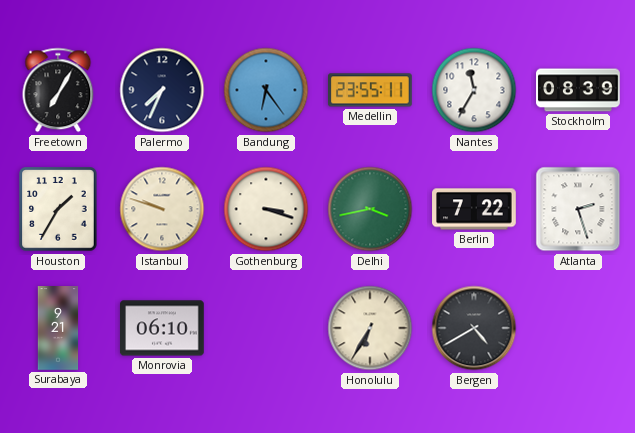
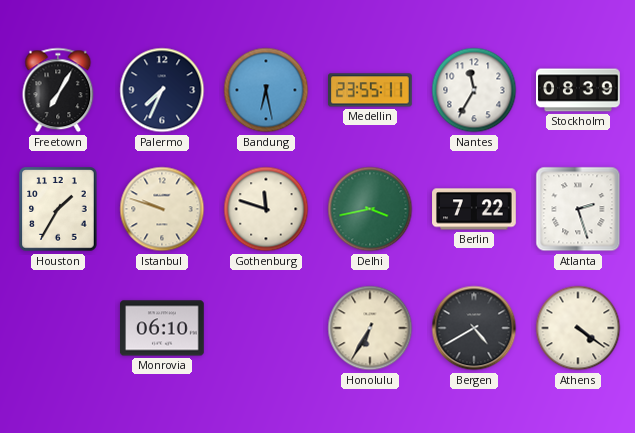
Bandung: 6:24 -> 6:28
Gothenburg: 3:18 -> 11:48
Surabaya: 9:21 -> none
Athens: none -> 4:21
